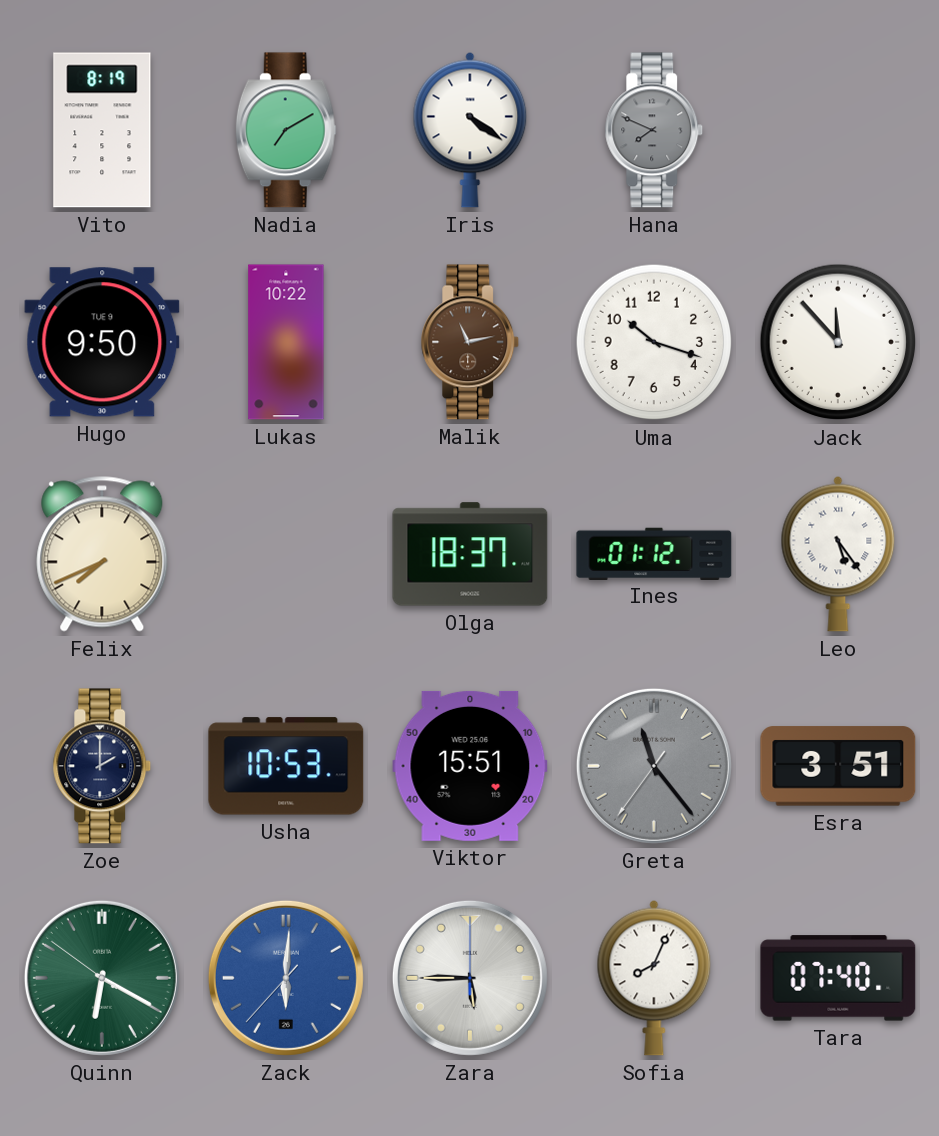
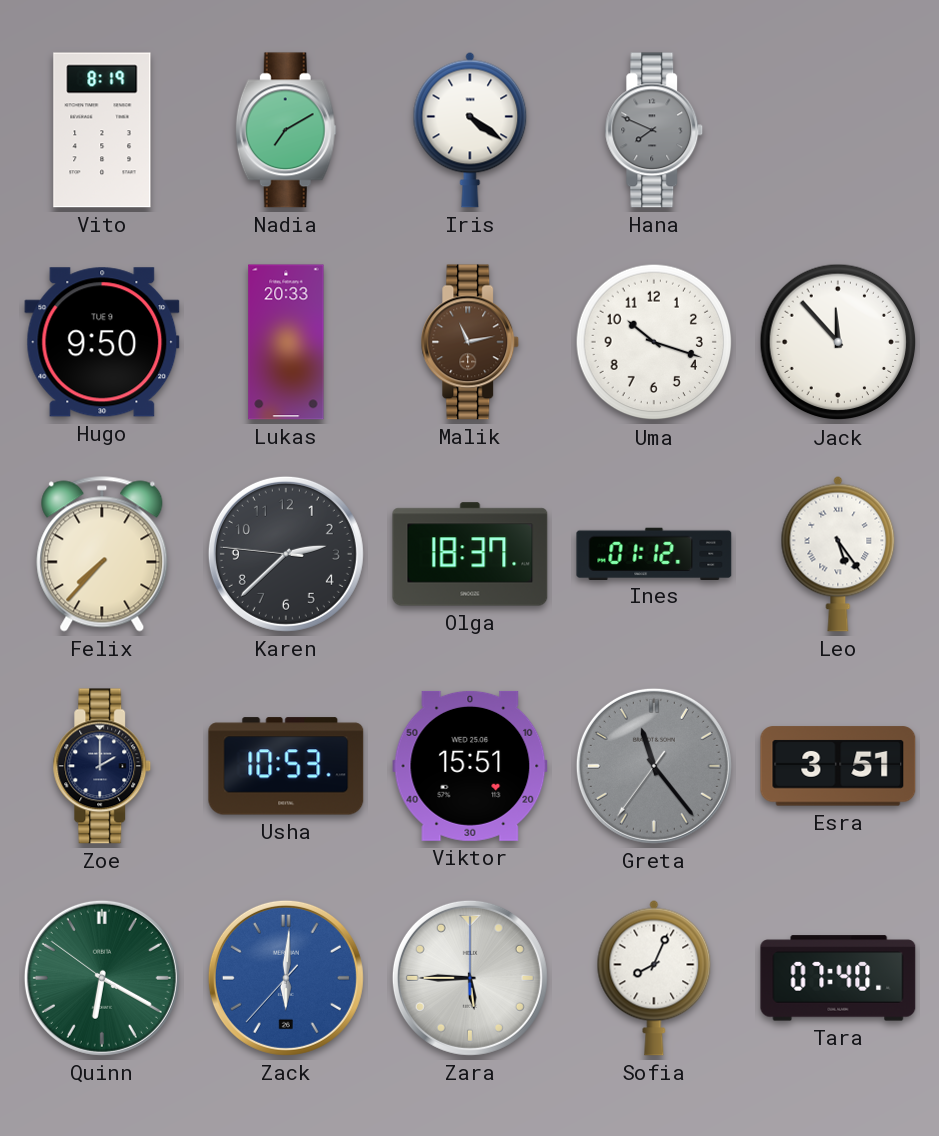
Lukas: 10:22 -> 20:33
Felix: 7:41 -> 7:37
Karen: none -> 2:37
